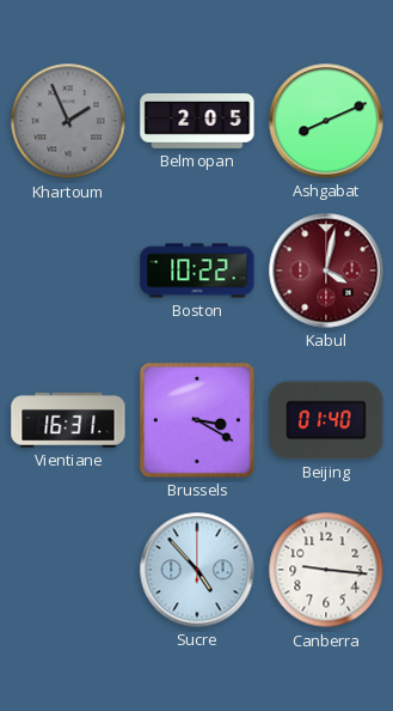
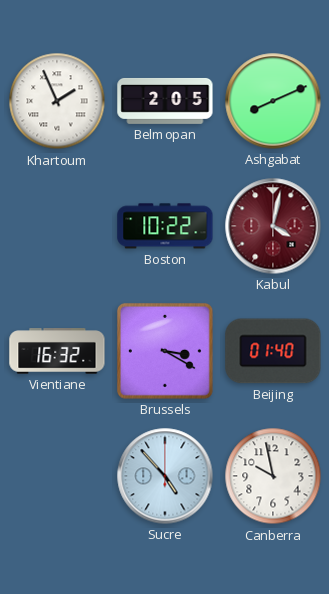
Khartoum dial: grey -> white
Vientiane: 16:31 -> 16:32
Canberra: 9:16 -> 9:58
